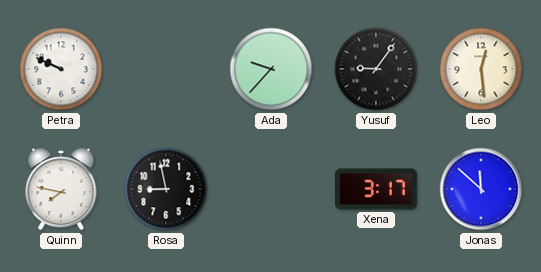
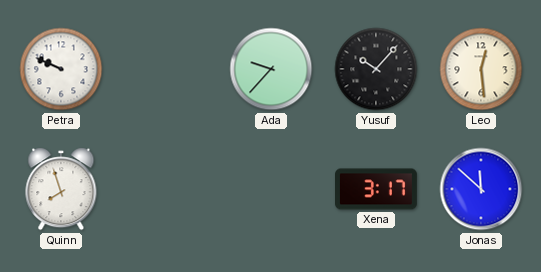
Yusuf: 9:06 -> 10:07
Quinn: 7:47 -> 7:57
Rosa: 8:58 -> none
